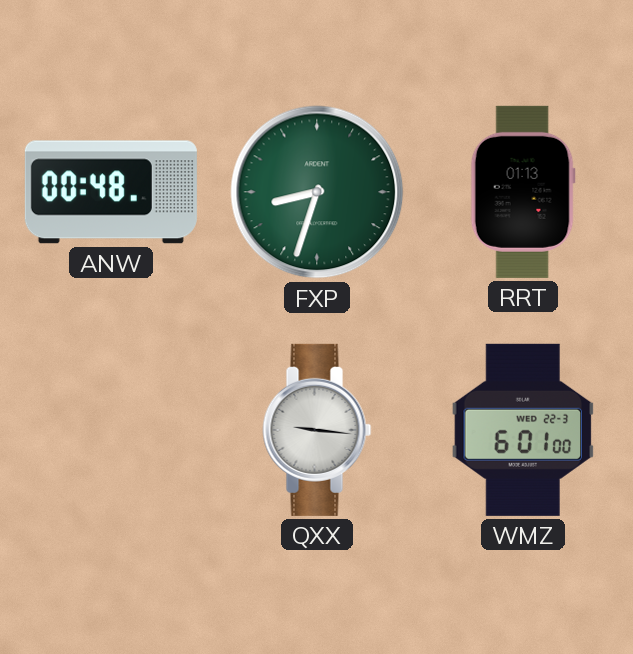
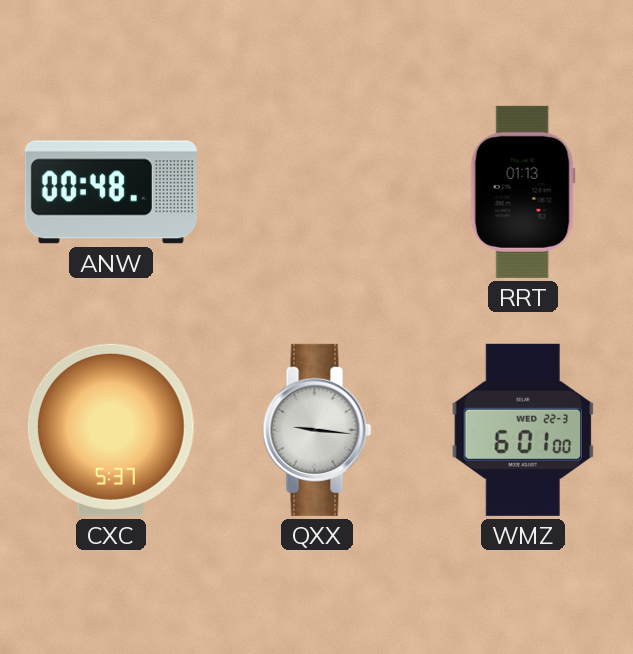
FXP: 8:33 -> none
CXC: none -> 5:37
